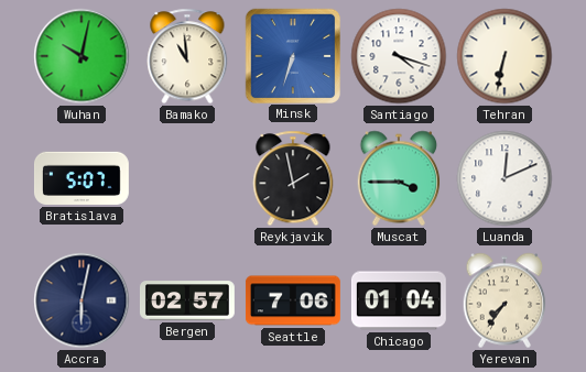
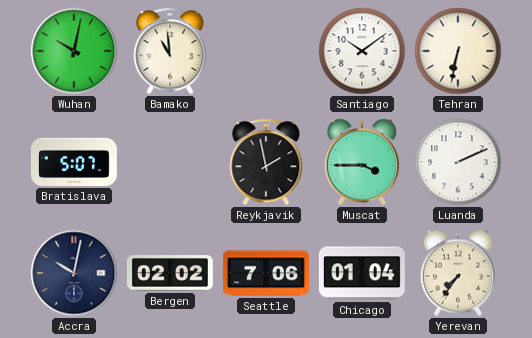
Minsk: 6:33 -> none
Santiago: 4:18 -> 10:09
Luanda: 12:11 -> 2:11
Accra: 6:02 -> 10:02
Bergen: 02:57 -> 02:02
